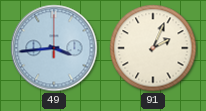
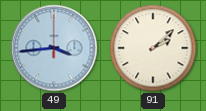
91: 2:04 -> 2:08
